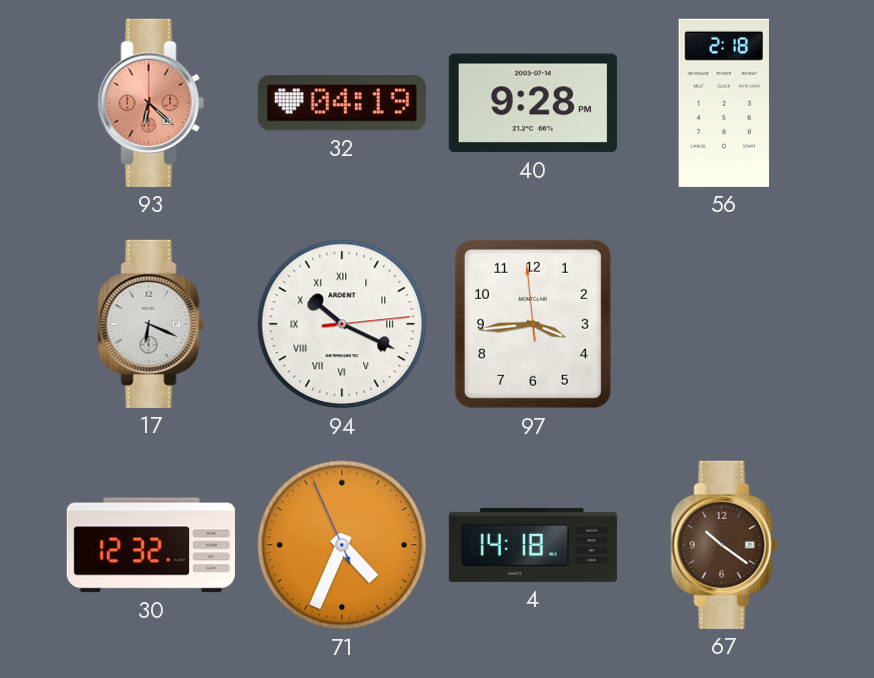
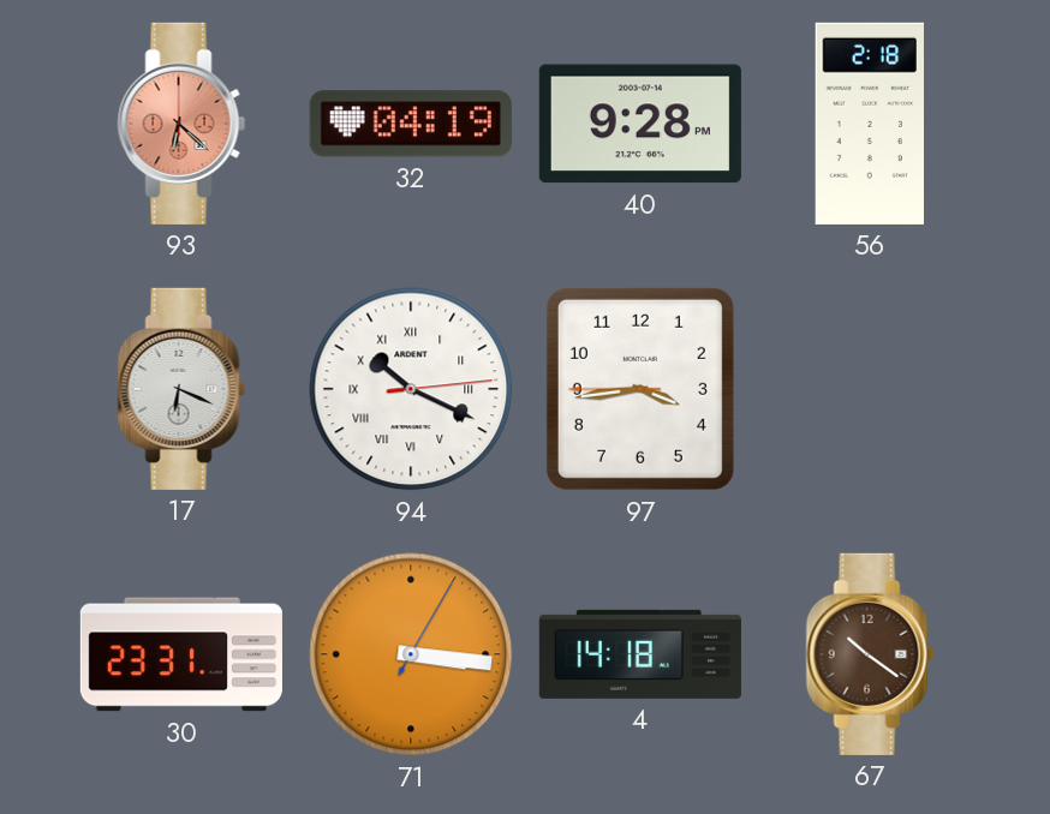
97: 3:43:59 -> 3:43:45
30: 12:32 -> 23:31
71: 4:33 -> 3:16
